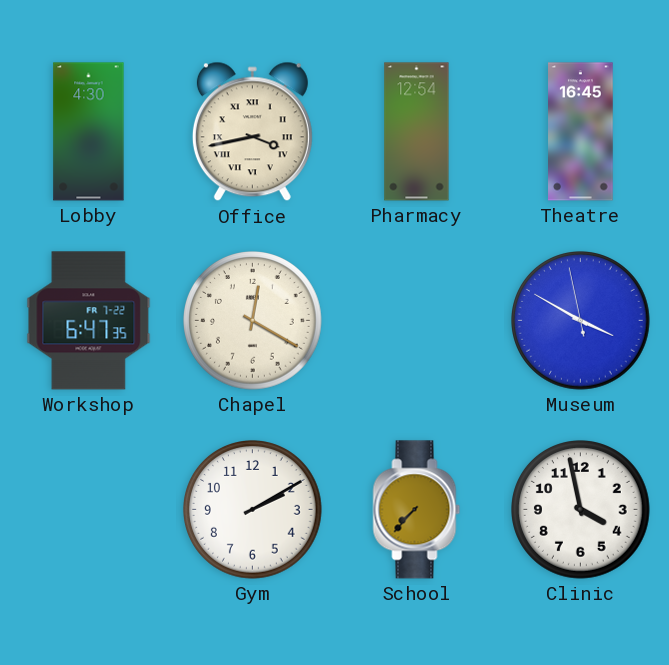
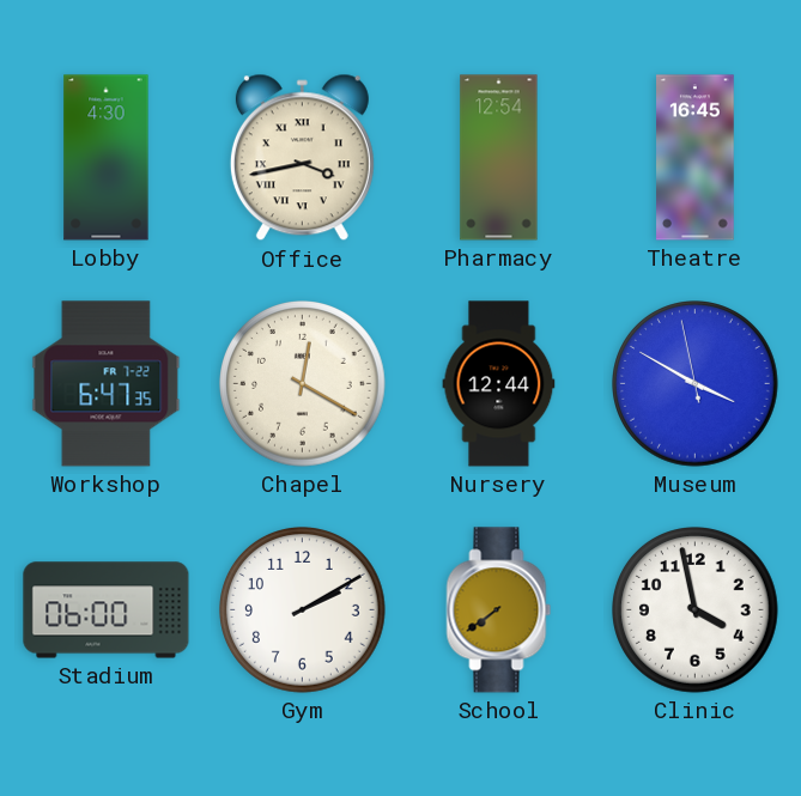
Nursery: none -> 12:44
Stadium: none -> 06:00
School: 7:37 -> 7:39
